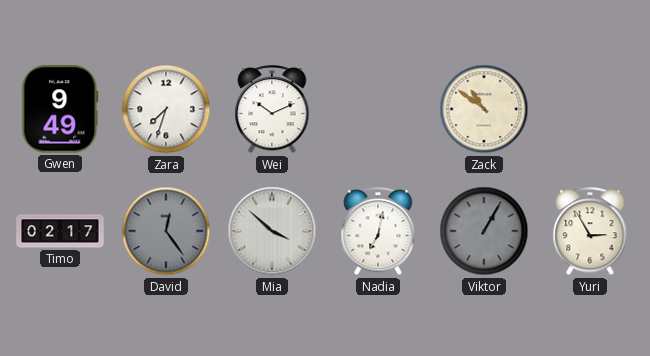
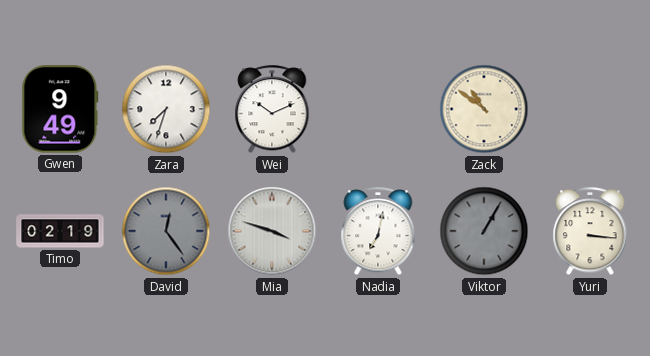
Timo: 02:17 -> 02:19
Mia: 3:52 -> 3:48
Yuri: 2:55 -> 3:16
